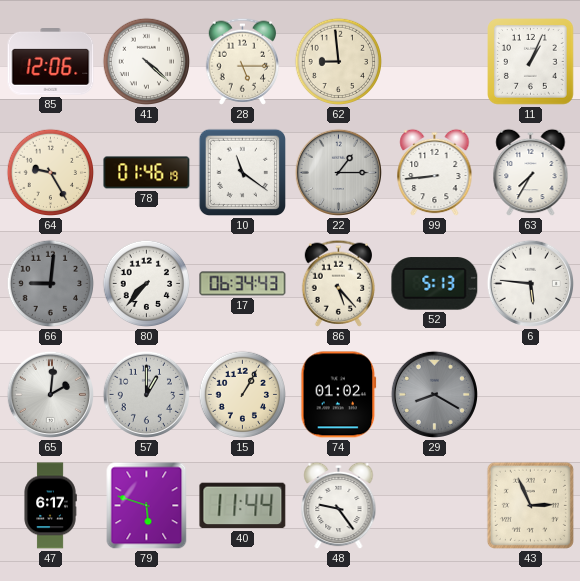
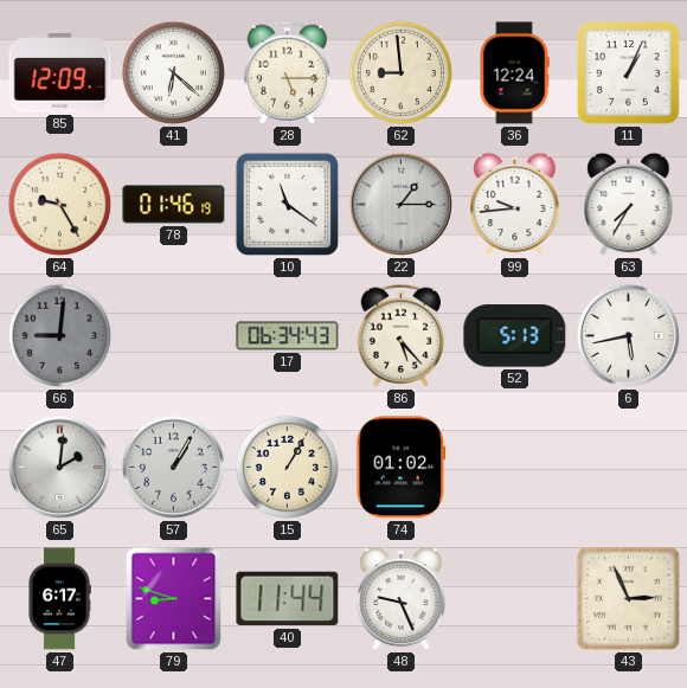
85: 12:06 -> 12:09
41: 4:22 -> 6:22
36: none -> 12:24
99: 8:44 -> 9:44
80: 7:37 -> none
6: 5:46 -> 5:43
57: 1:00 -> 1:05
29: 8:20 -> none
79: 5:48 -> 8:48
48: 9:24 -> 9:26
